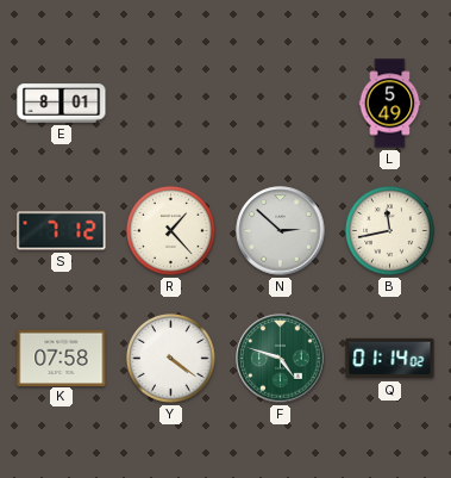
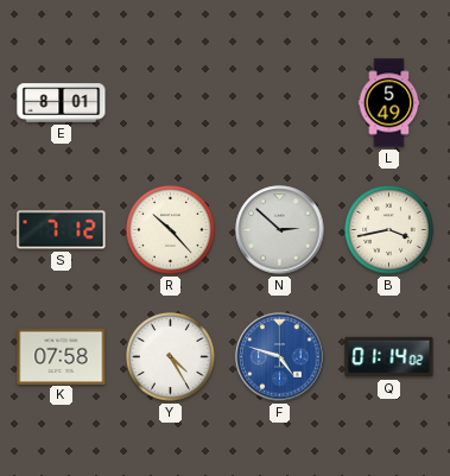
R: 1:23 -> 10:23
B: 11:43 -> 3:43
Y: 4:21 -> 4:25
F dial: green -> blue
